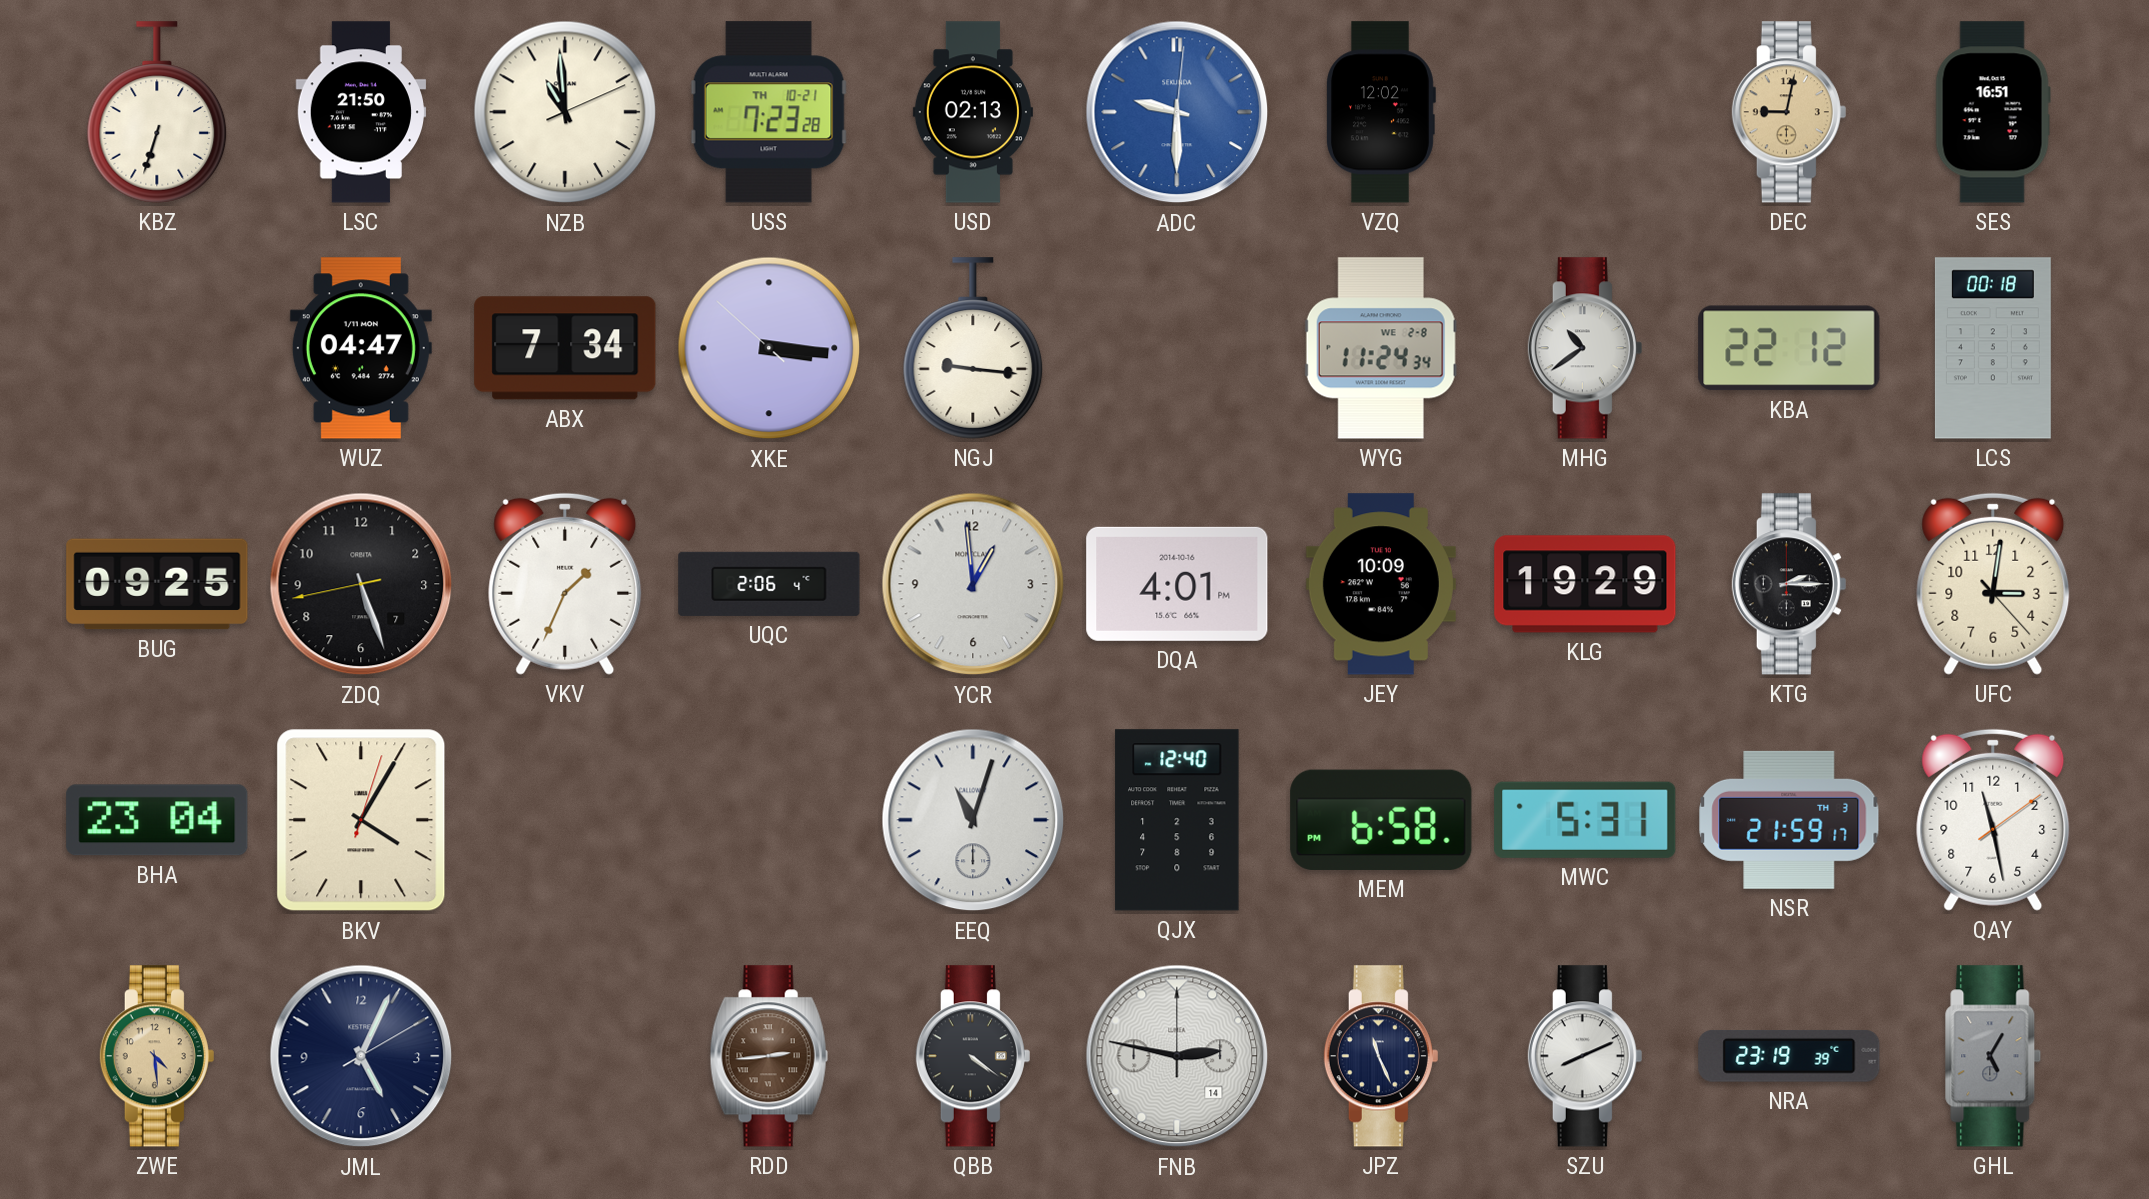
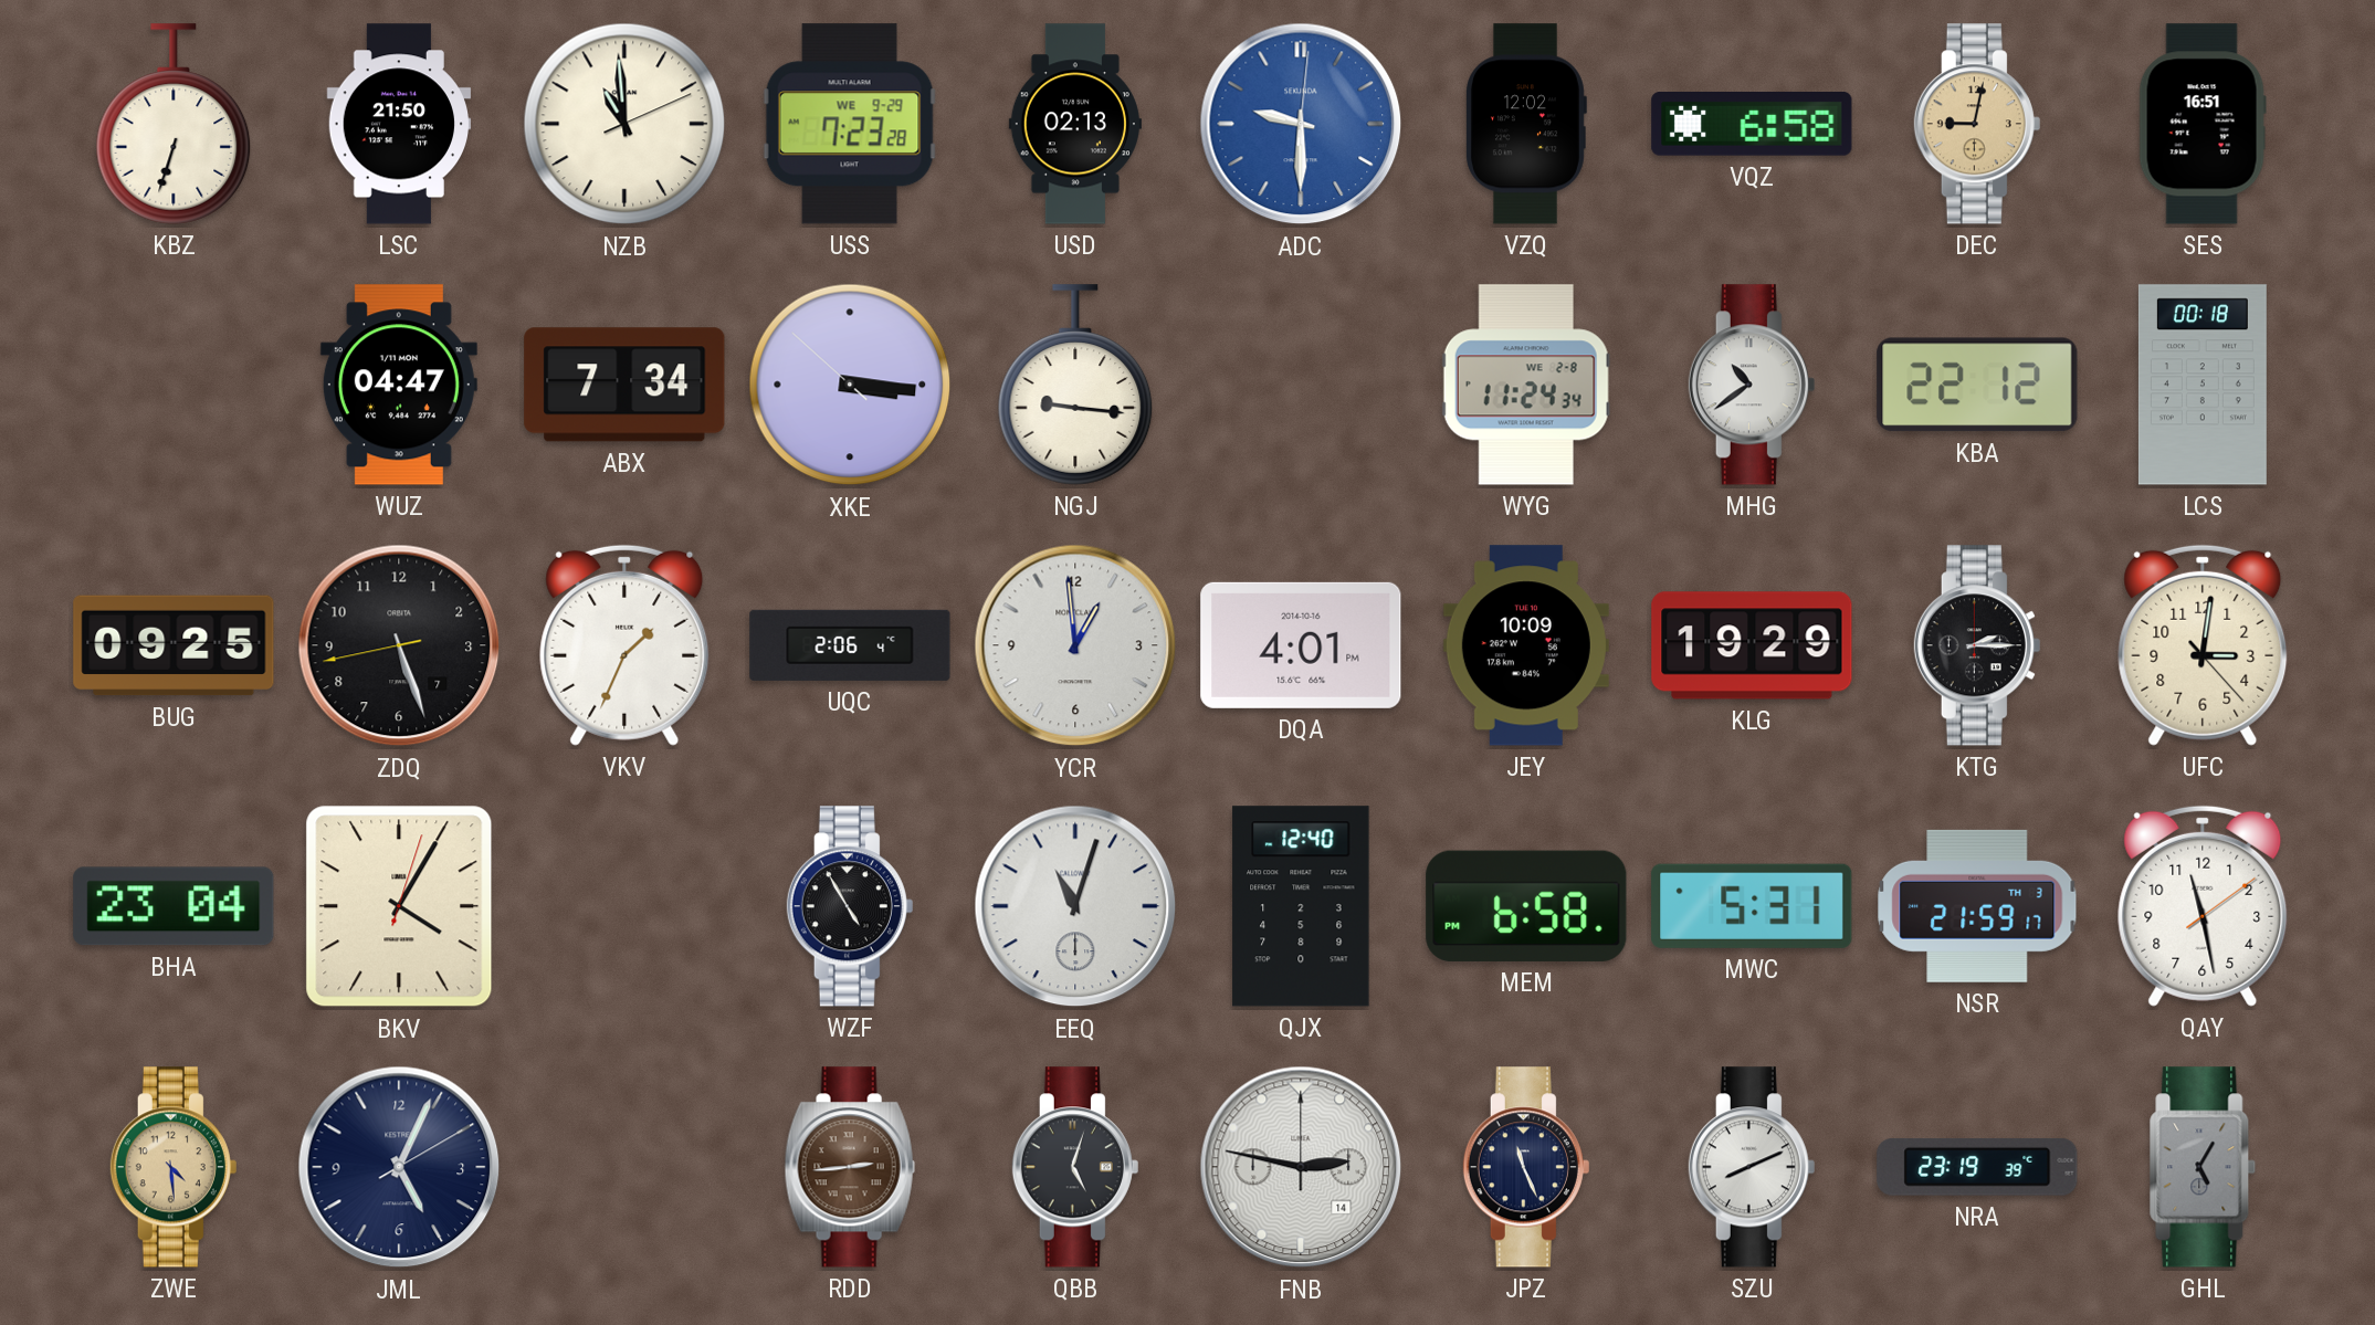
USS date: TH 10-21 -> WE 9-29
VQZ: none -> 6:58
WZF: none -> 4:55
QBB: 4:21 -> 5:03
